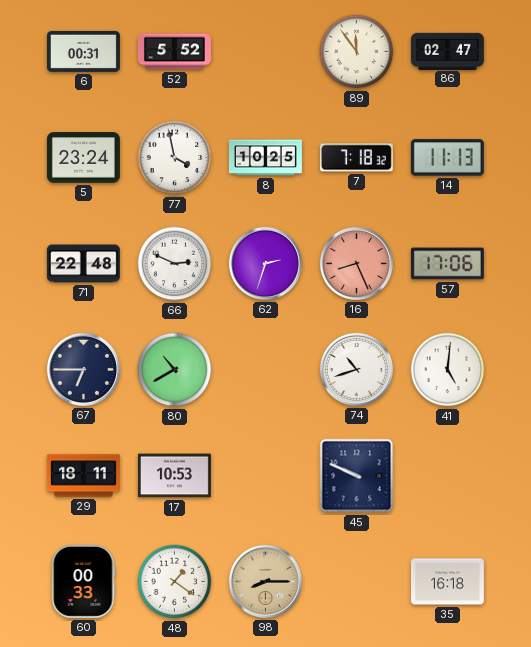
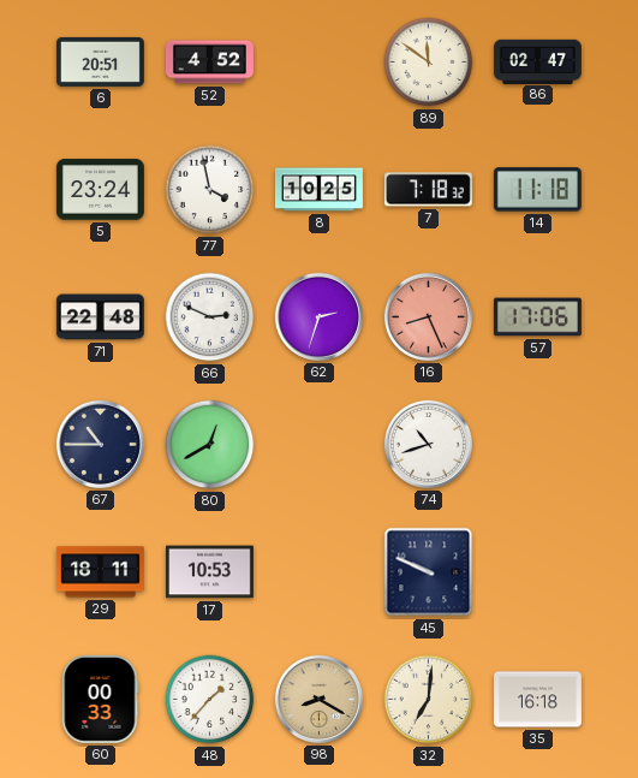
6: 00:31 -> 20:51
52: 5:52 -> 4:52
89: 11:54 -> 11:51
14: 11:13 -> 11:18
67: 6:45 -> 10:45
80: 10:40 -> 12:40
41: 5:01 -> none
48: 1:21 -> 1:37
98: 8:15 -> 8:20
32: none -> 7:01
